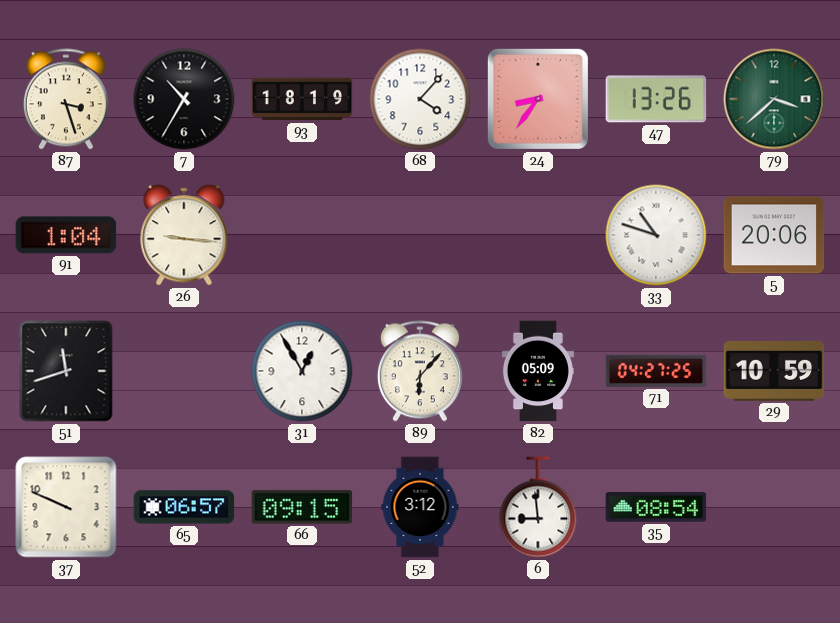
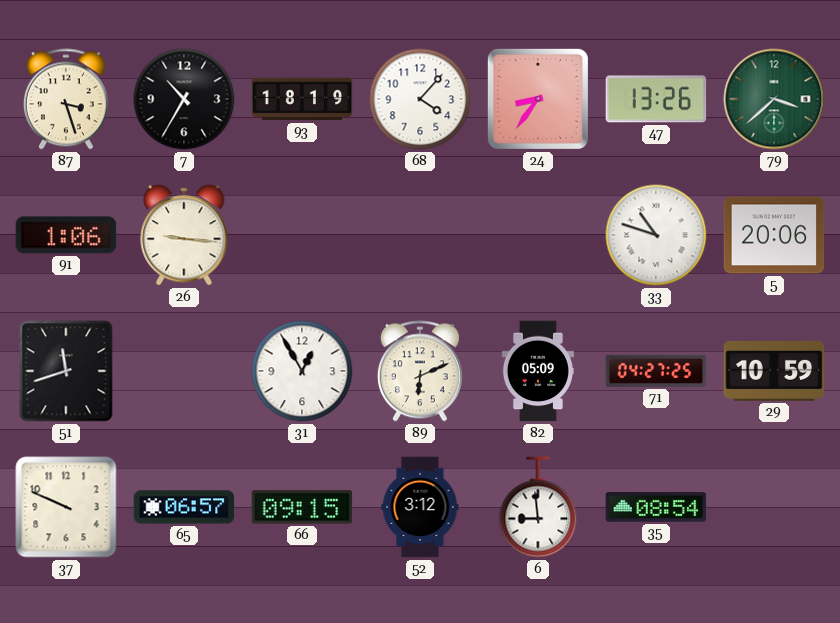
91: 1:04 -> 1:06
89: 6:07 -> 6:11
